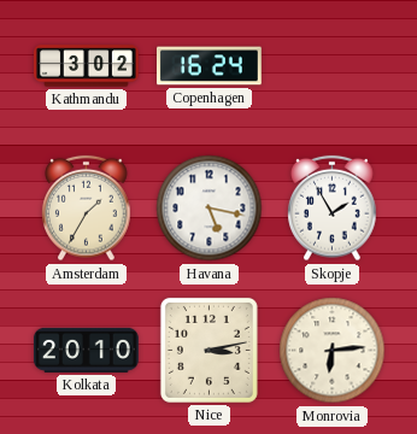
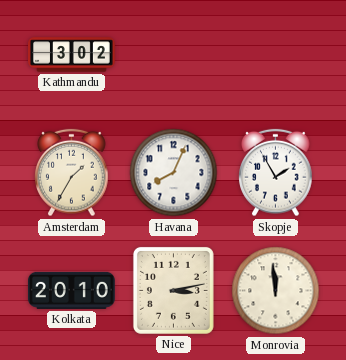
Copenhagen: 16:24 -> none
Havana: 5:17 -> 8:04
Monrovia: 6:14 -> 11:59
